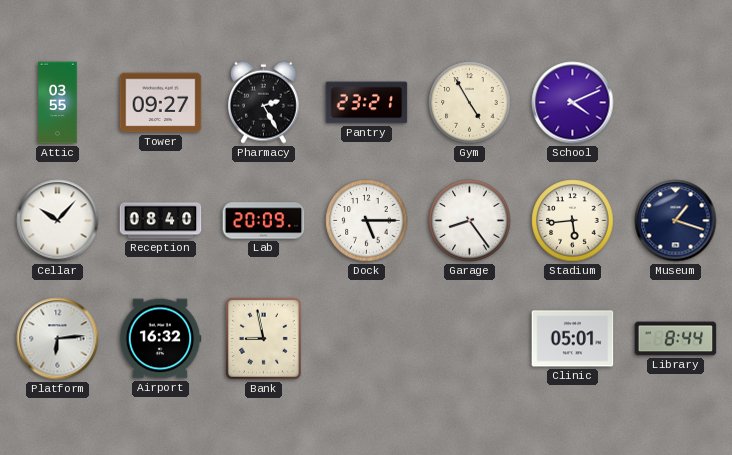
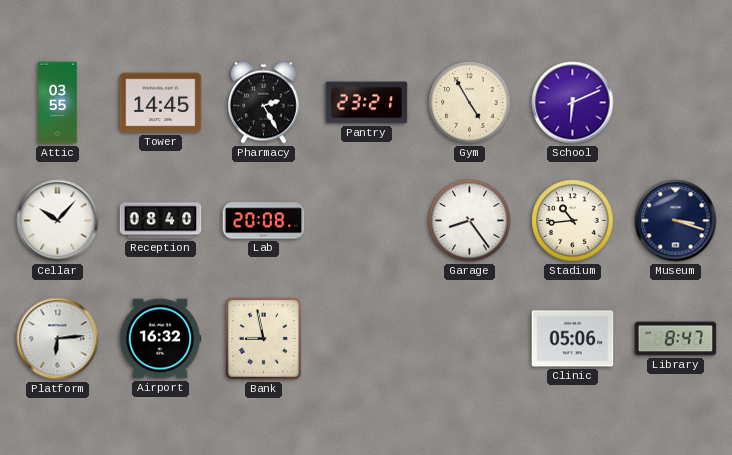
Tower: 09:27 -> 14:45
School: 4:11 -> 6:11
Lab: 20:09 -> 20:08
Dock: 5:15 -> none
Stadium: 5:44 -> 10:44
Museum: 1:18 -> 3:18
Clinic: 05:01 -> 05:06
Library: 8:44 -> 8:47
